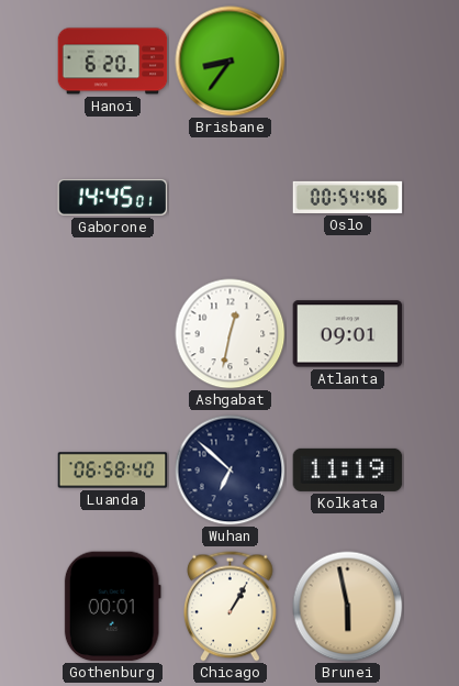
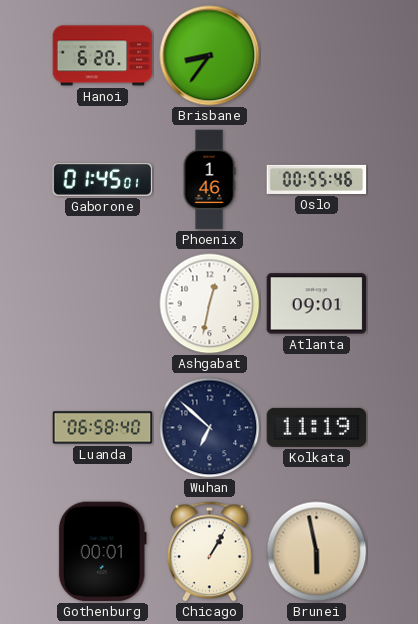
Gaborone: 14:45 -> 01:45
Phoenix: none -> 1:46
Oslo: 00:54 -> 00:55
